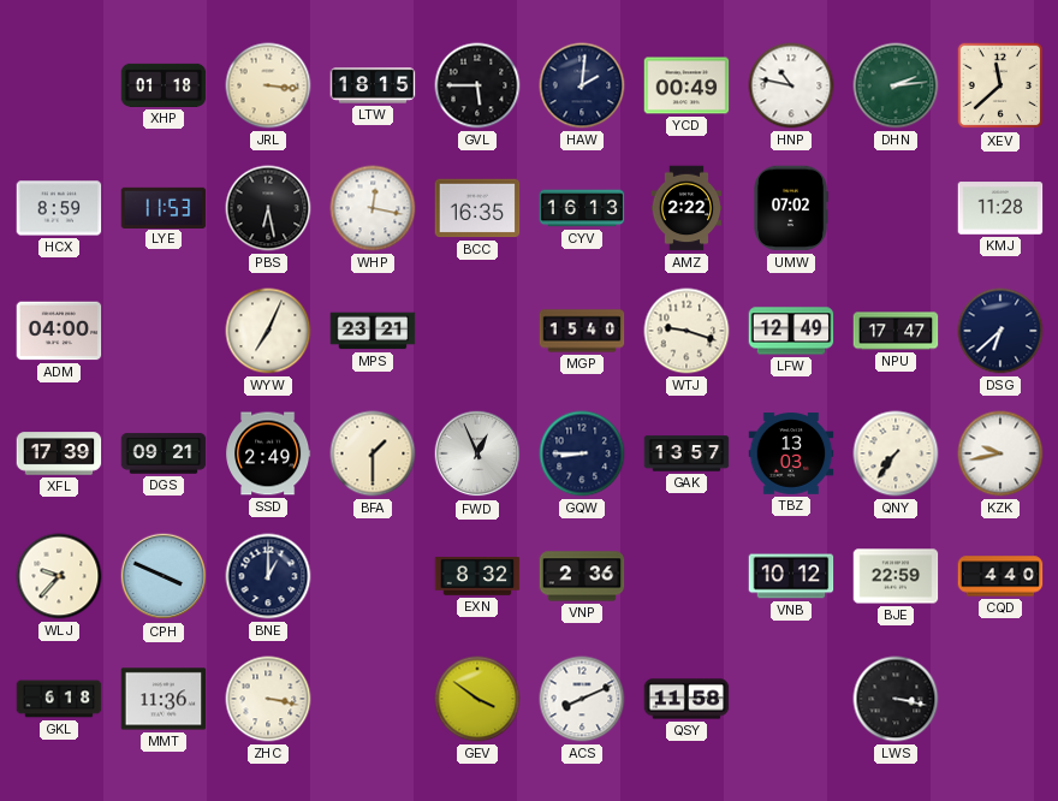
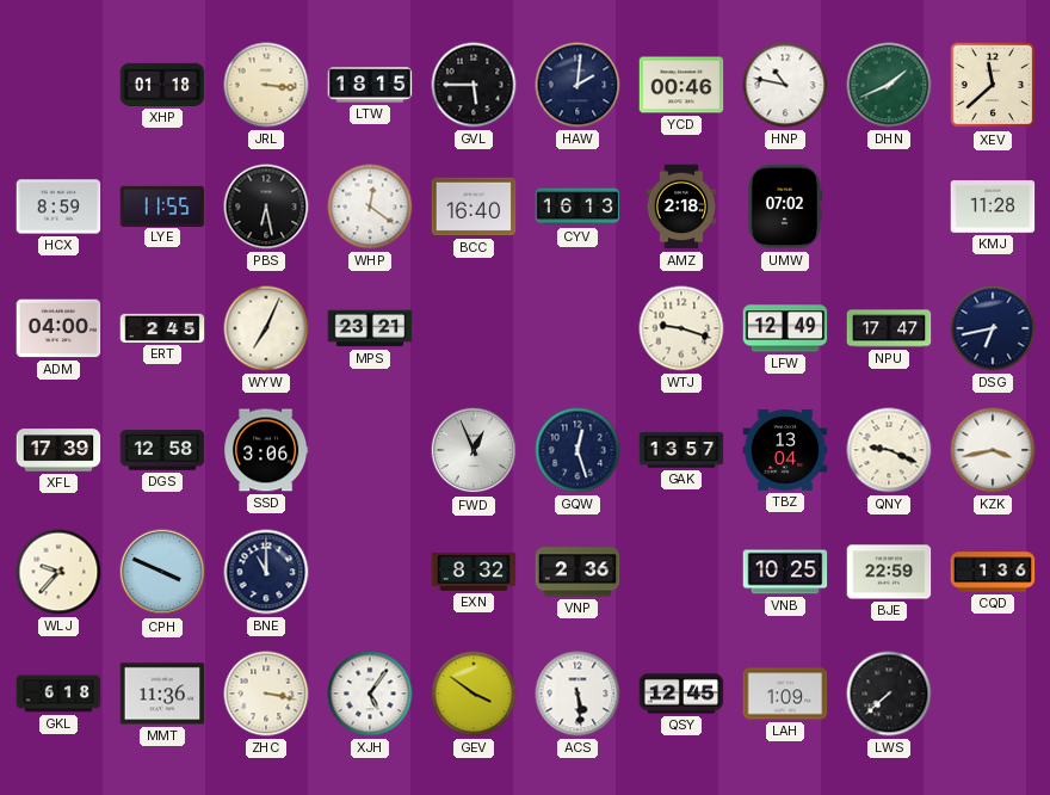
YCD: 00:49 -> 00:46
DHN: 2:14 -> 1:41
LYE: 11:53 -> 11:55
WHP: 12:17 -> 12:21
BCC: 16:35 -> 16:40
AMZ: 2:22 -> 2:18
ERT: none -> 2:45
MGP: 15:40 -> none
DSG: 6:38 -> 6:43
DGS: 09:21 -> 12:58
SSD: 2:49 -> 3:06
BFA: 1:30 -> none
GQW: 8:45 -> 12:27
TBZ: 13:03 -> 13:04
QNY: 7:36 -> 9:19
KZK: 9:43 -> 3:43
BNE: 1:00 -> 11:00
VNB: 10:12 -> 10:25
CQD: 4:40 -> 1:36
XJH: none -> 5:06
ACS: 8:11 -> 5:29
QSY: 11:58 -> 12:45
LAH: none -> 1:09
LWS: 3:17 -> 7:38
